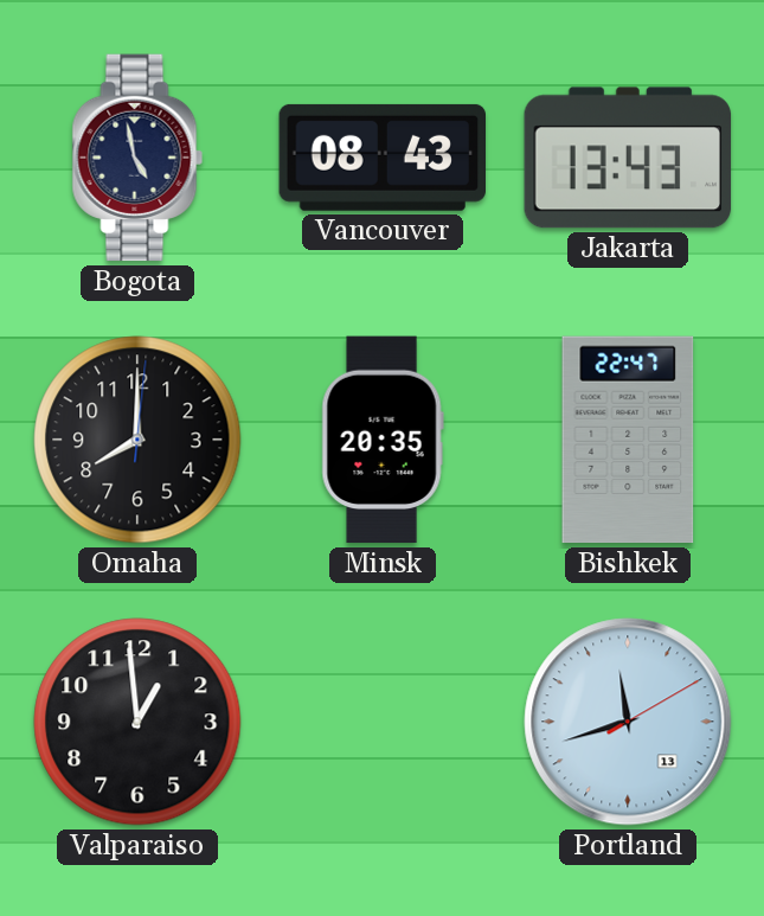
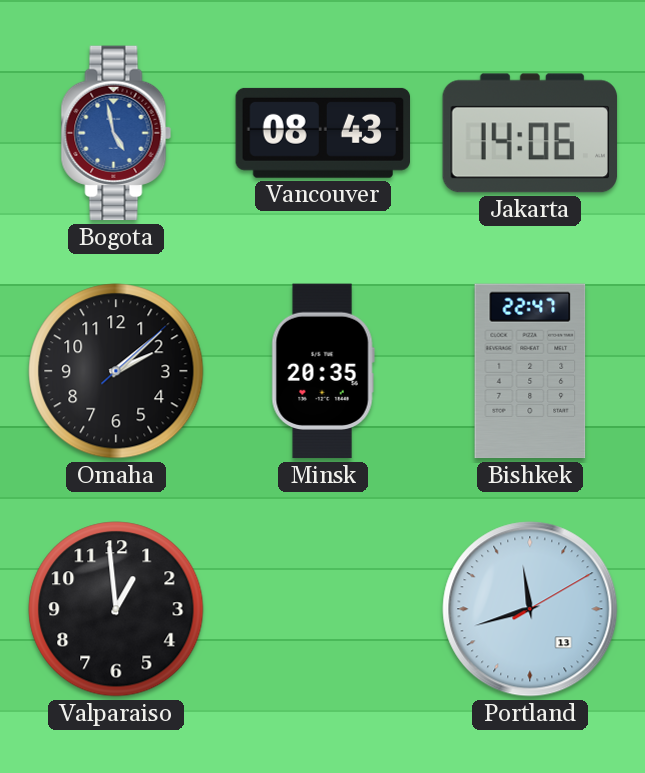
Bogota dial: navy -> blue
Jakarta: 13:43 -> 14:06
Omaha: 8:00 -> 2:08
